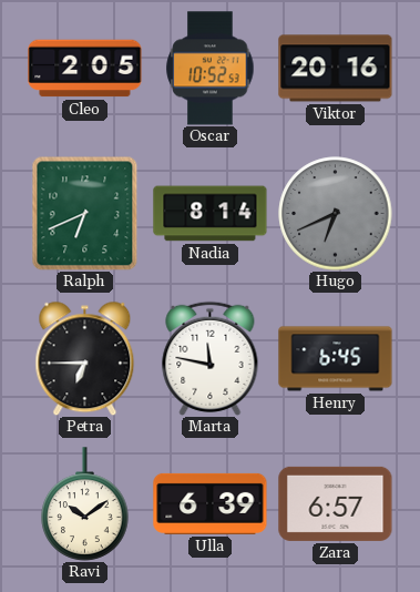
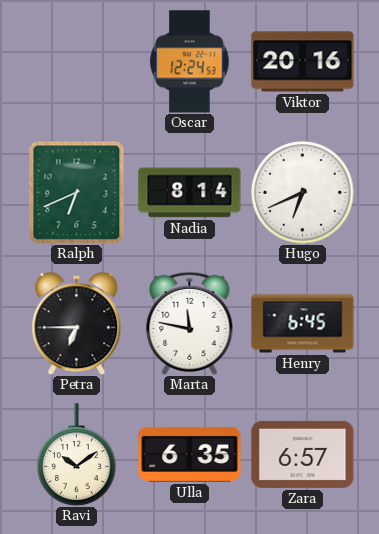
Cleo: 2:05 -> none
Oscar: 10:52 -> 12:24
Hugo dial: grey -> white
Ulla: 6:39 -> 6:35
